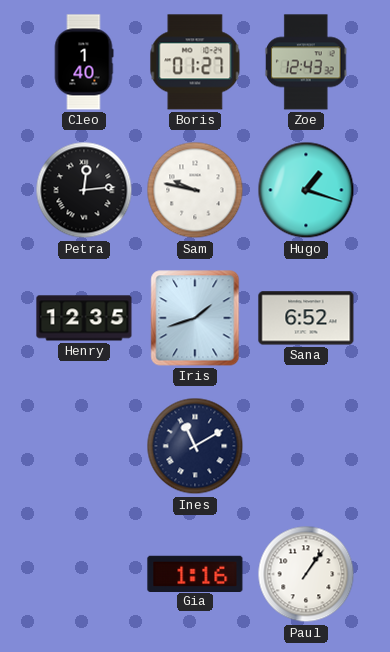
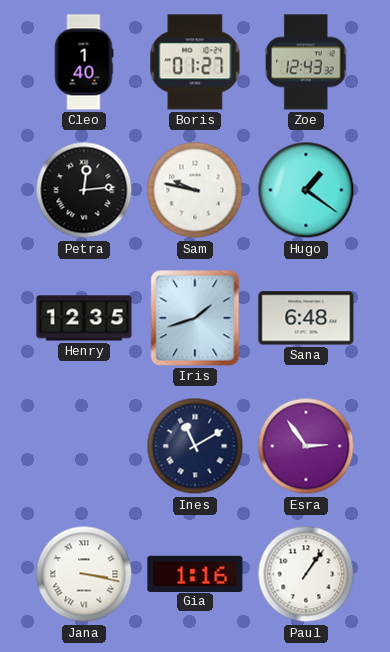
Hugo: 1:18 -> 1:21
Sana: 6:52 -> 6:48
Esra: none -> 2:54
Jana: none -> 3:17
